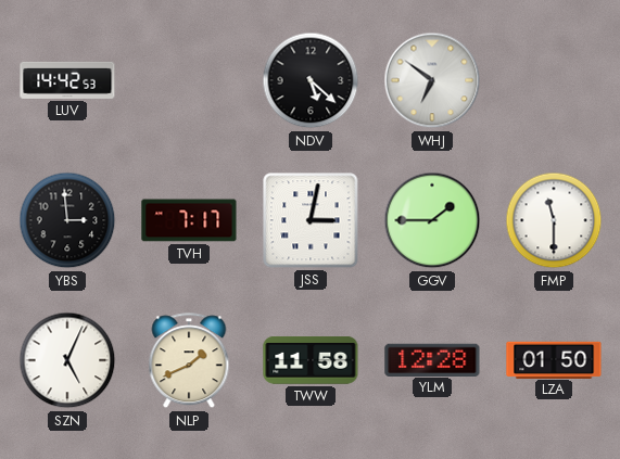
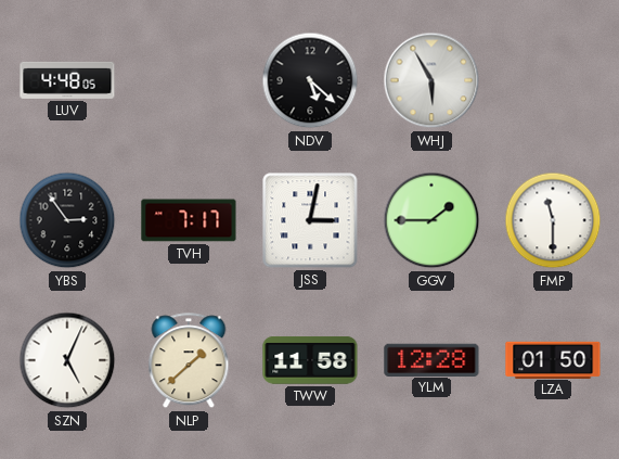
LUV: 14:42 -> 4:48
WHJ: 6:51 -> 5:55
YBS: 2:59 -> 2:54
NLP: 1:41 -> 1:38
